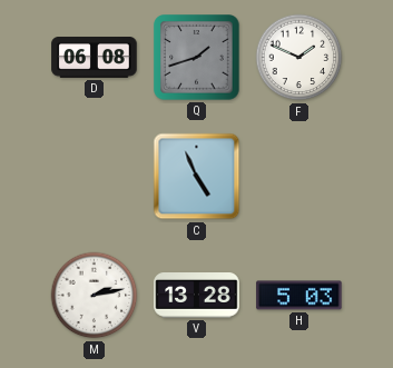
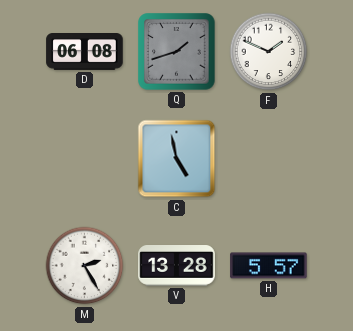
C: 4:56 -> 4:58
M: 2:13 -> 2:25
H: 5:03 -> 5:57
